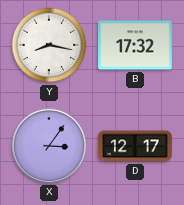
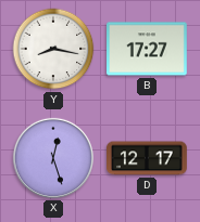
B: 17:32 -> 17:27
X: 3:06 -> 12:27
